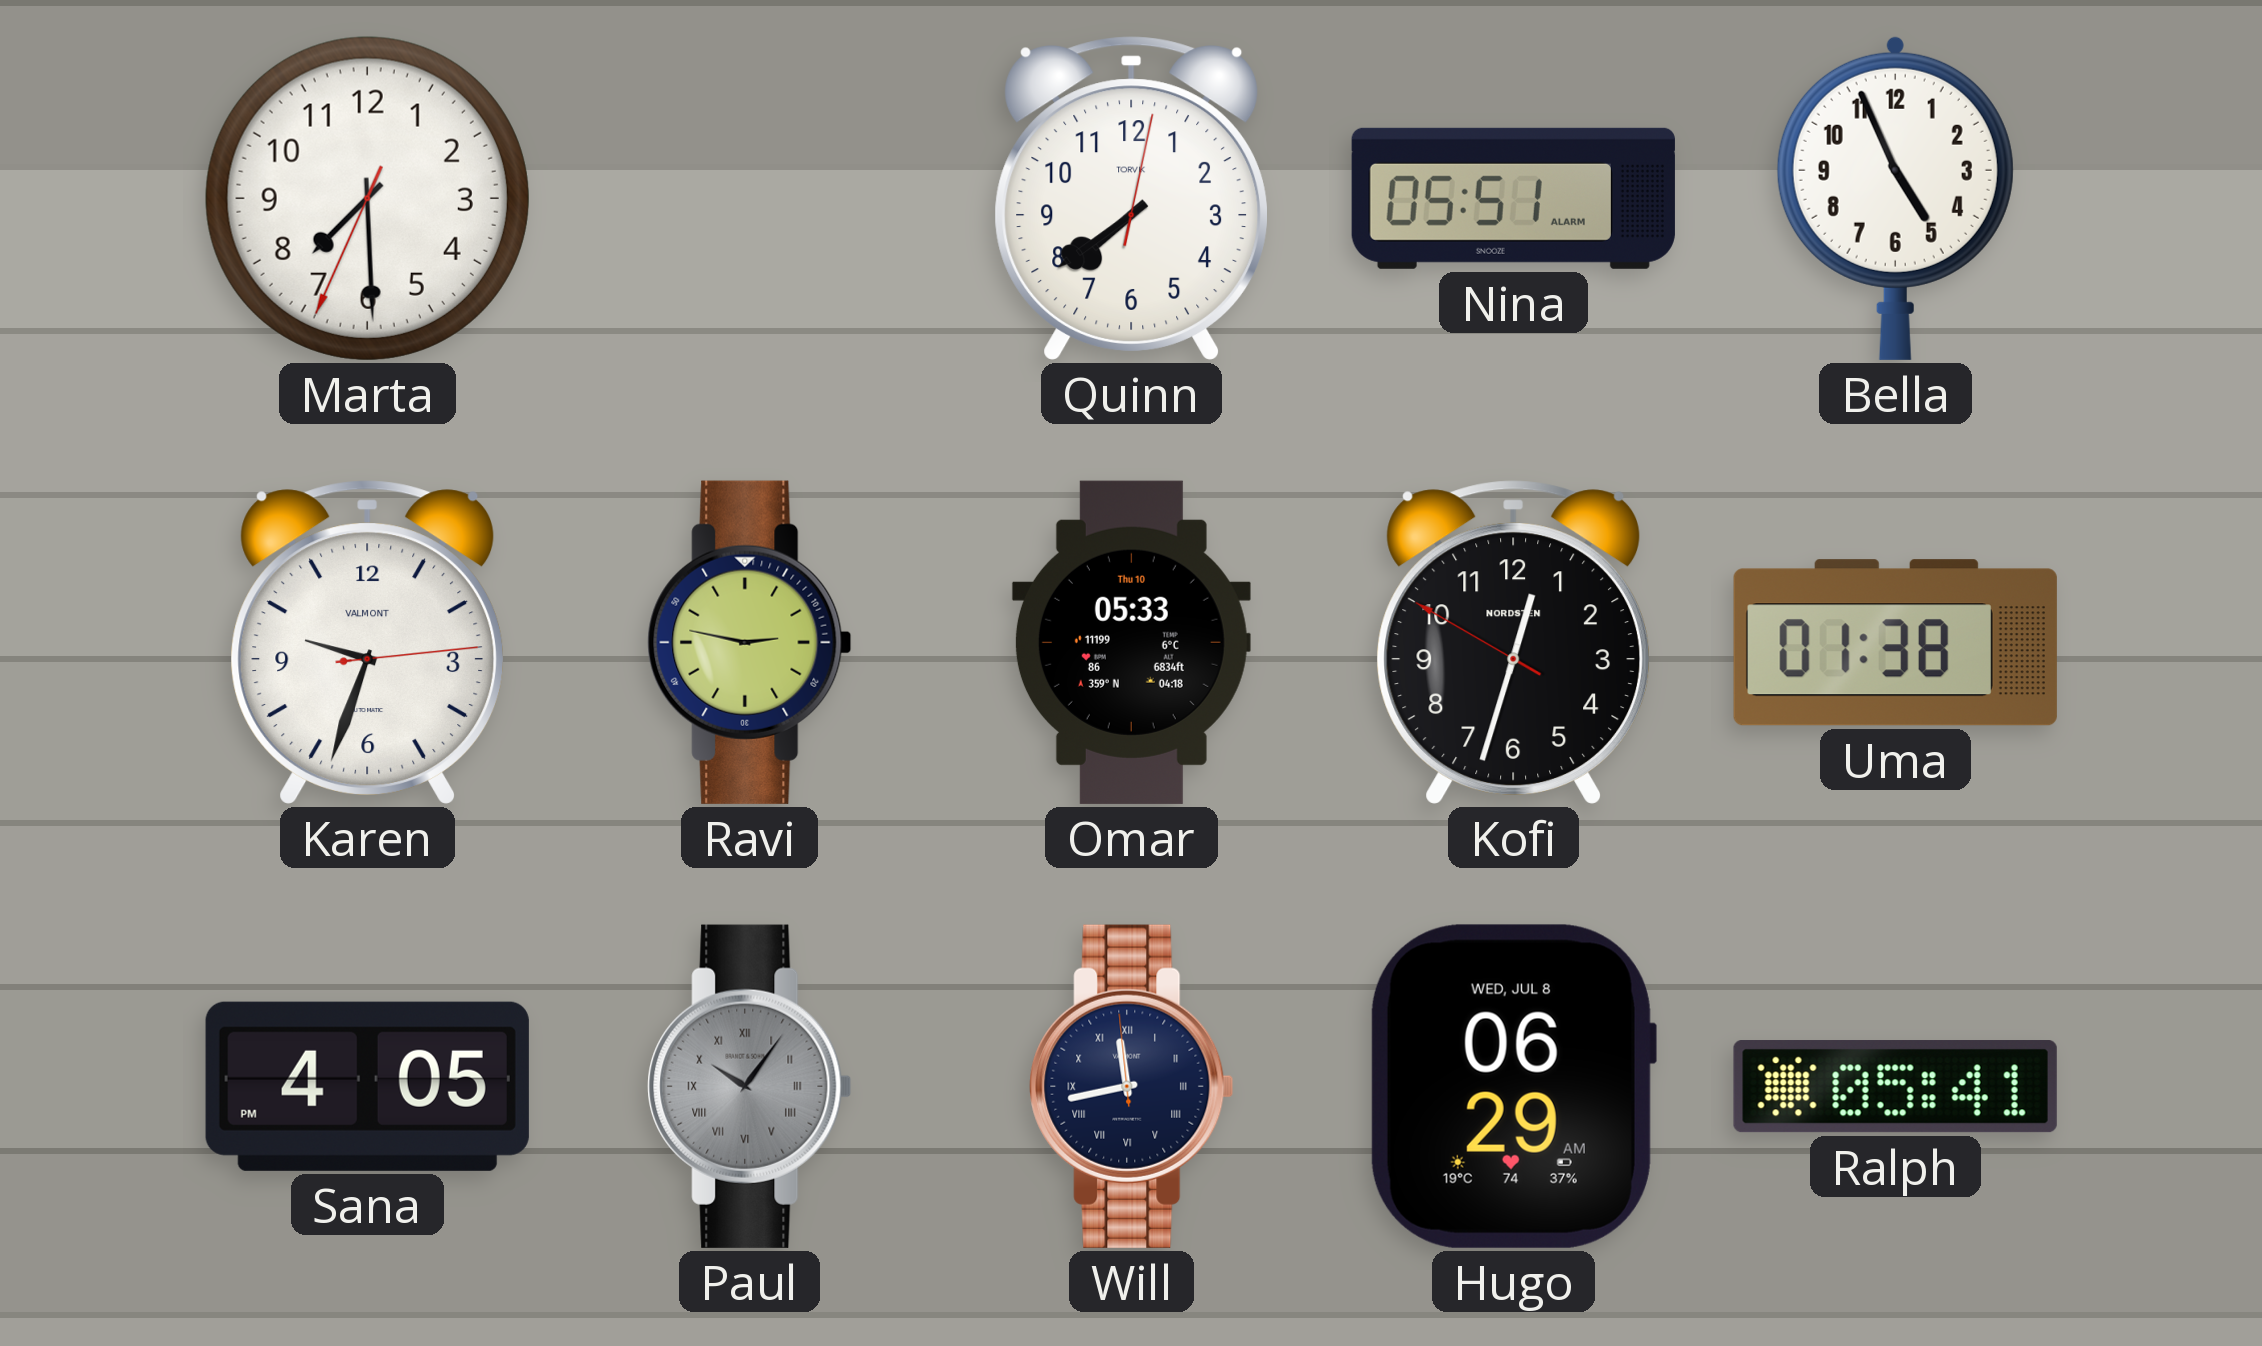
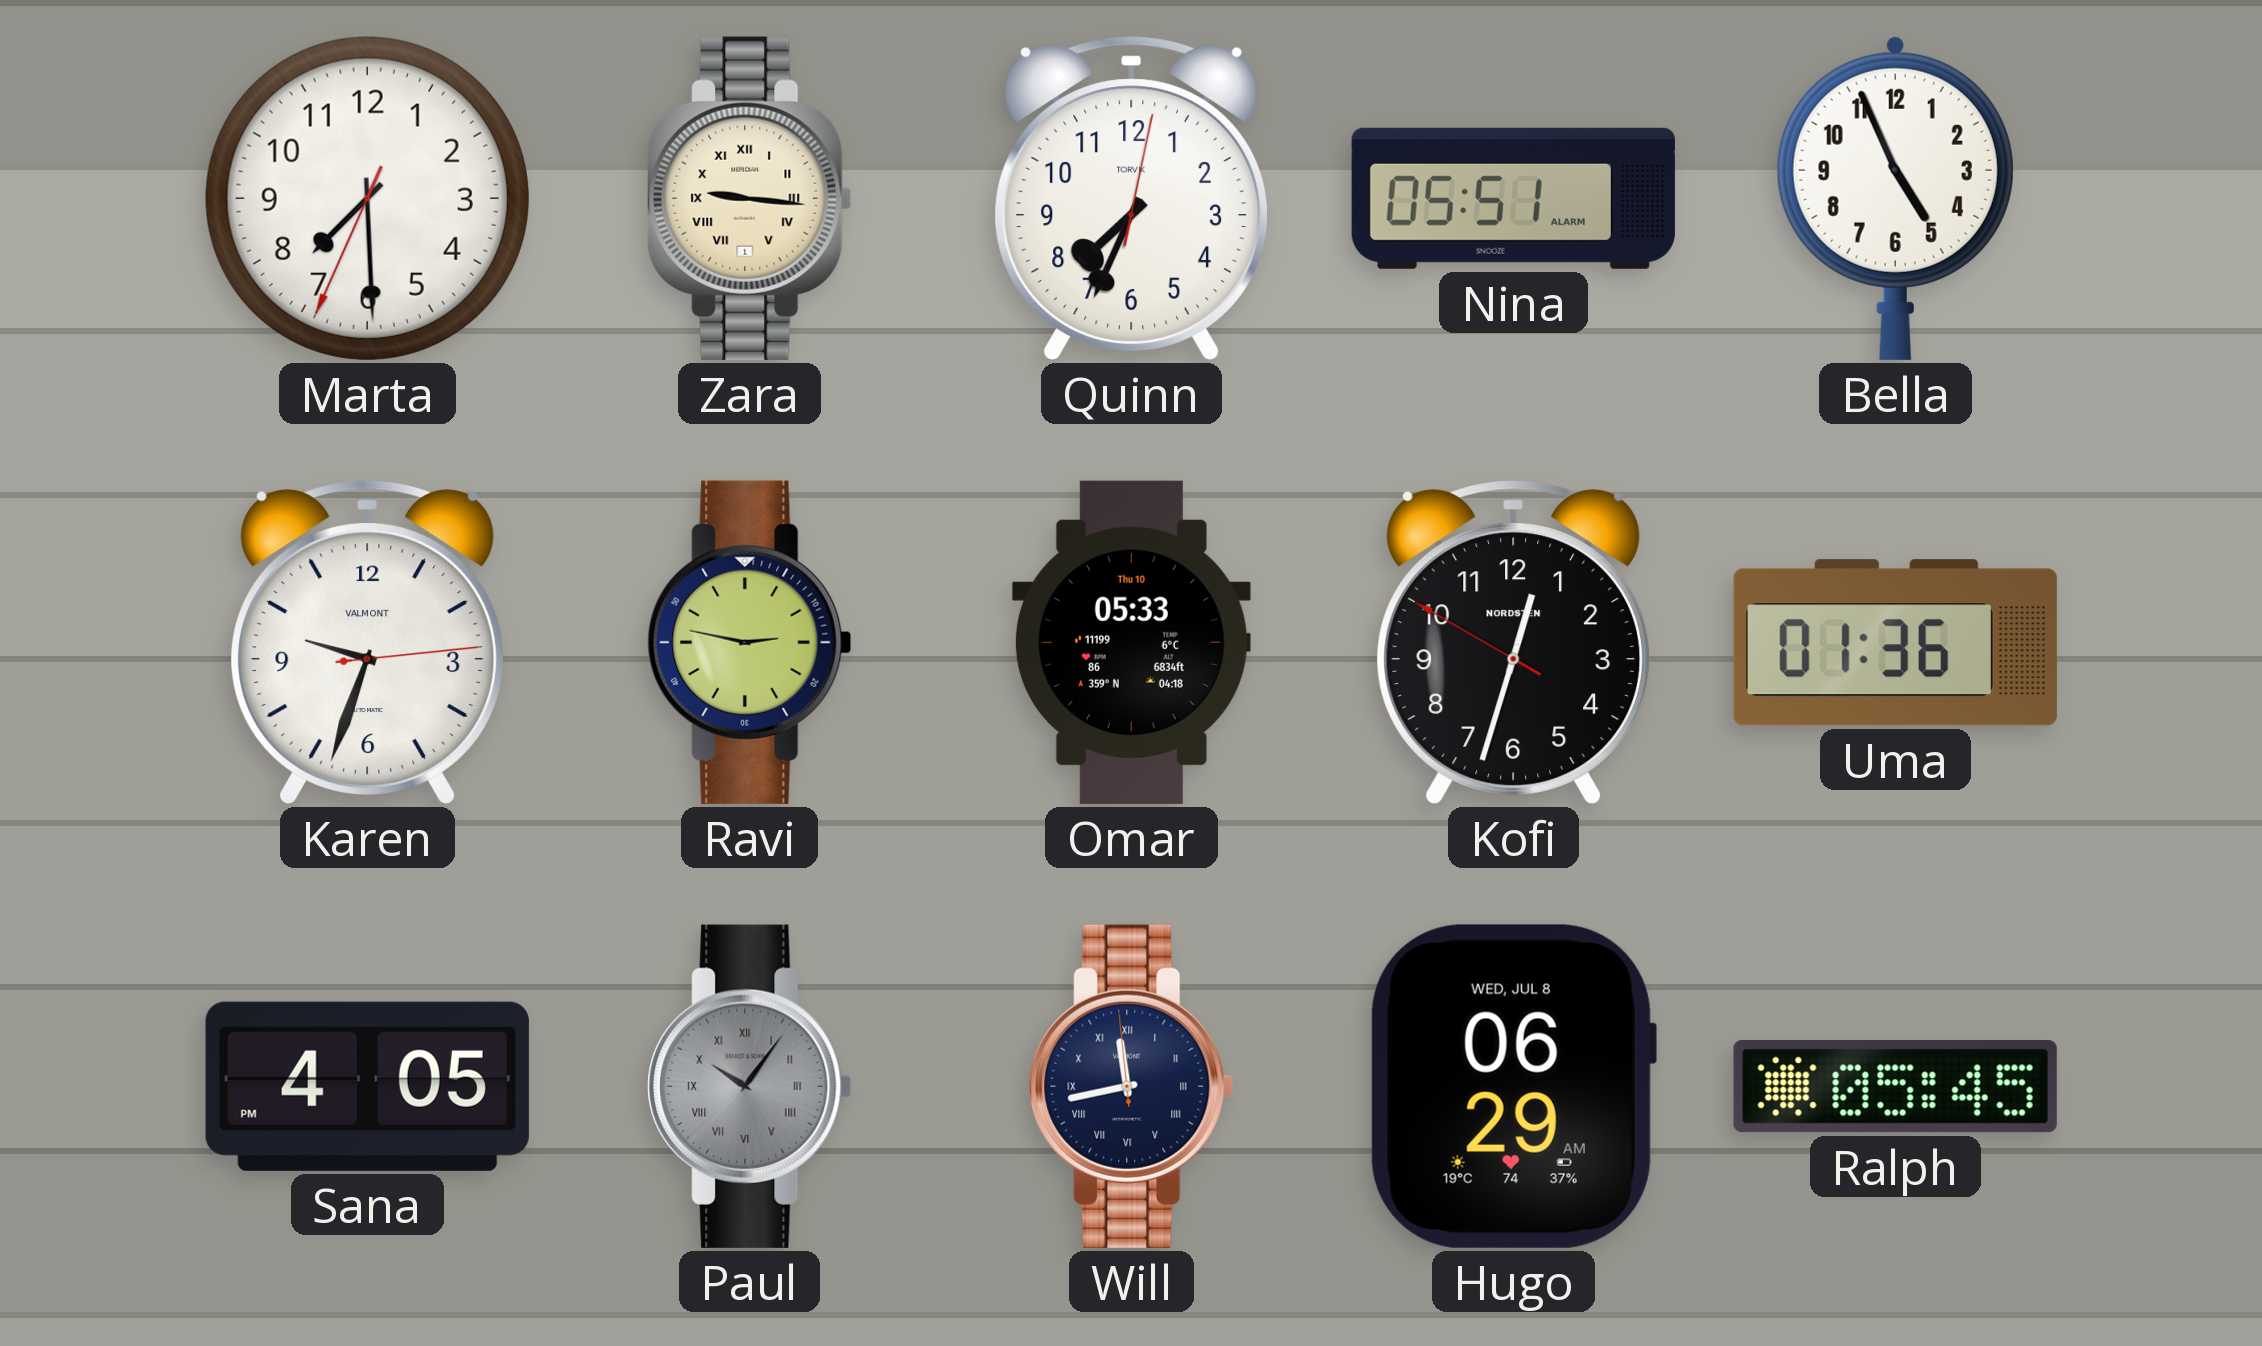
Zara: none -> 9:16
Quinn: 7:39 -> 7:34
Uma: 01:38 -> 01:36
Ralph: 05:41 -> 05:45
